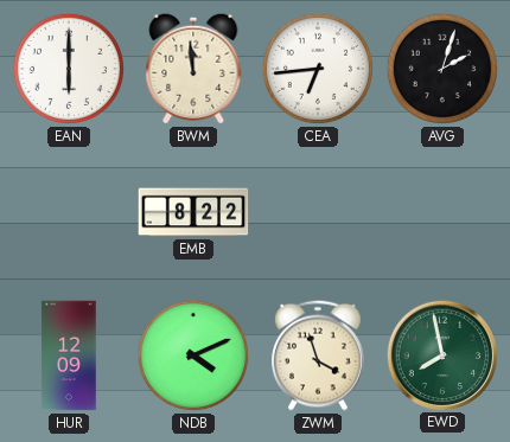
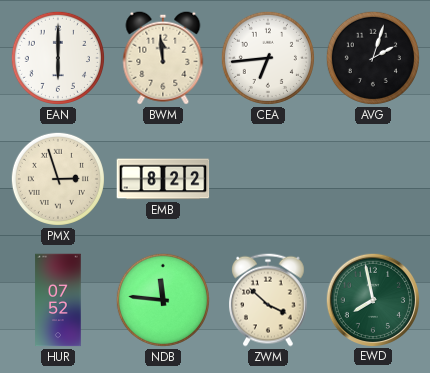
PMX: none -> 2:57
HUR: 12:09 -> 07:52
NDB: 4:11 -> 11:46
ZWM: 3:57 -> 3:52
